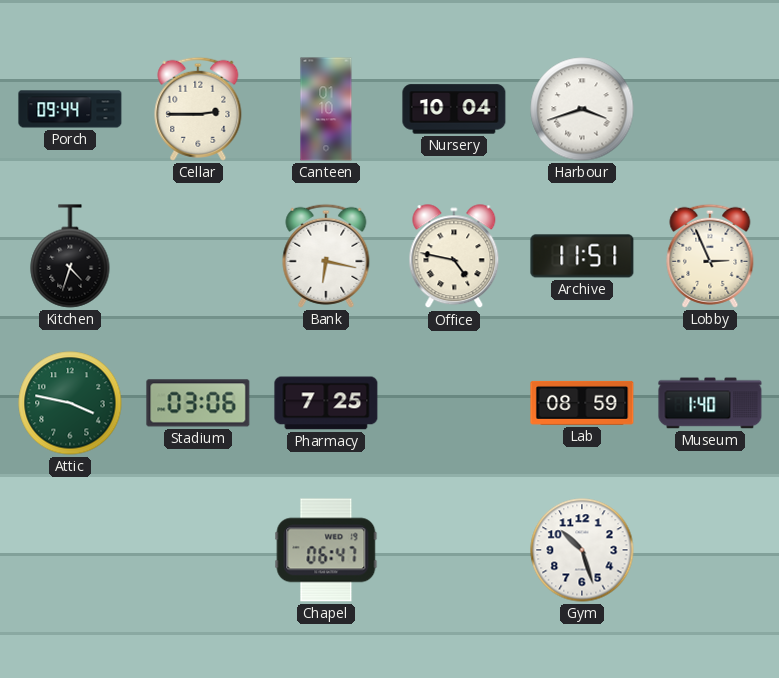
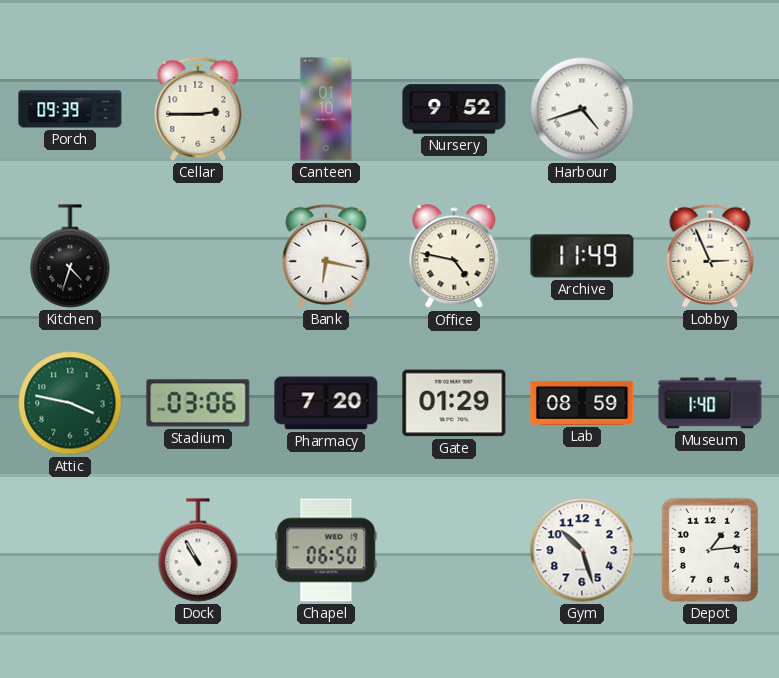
Porch: 09:44 -> 09:39
Nursery: 10:04 -> 9:52
Harbour: 3:42 -> 4:42
Archive: 11:51 -> 11:49
Pharmacy: 7:25 -> 7:20
Gate: none -> 01:29
Dock: none -> 10:55
Chapel: 06:47 -> 06:50
Depot: none -> 1:14
